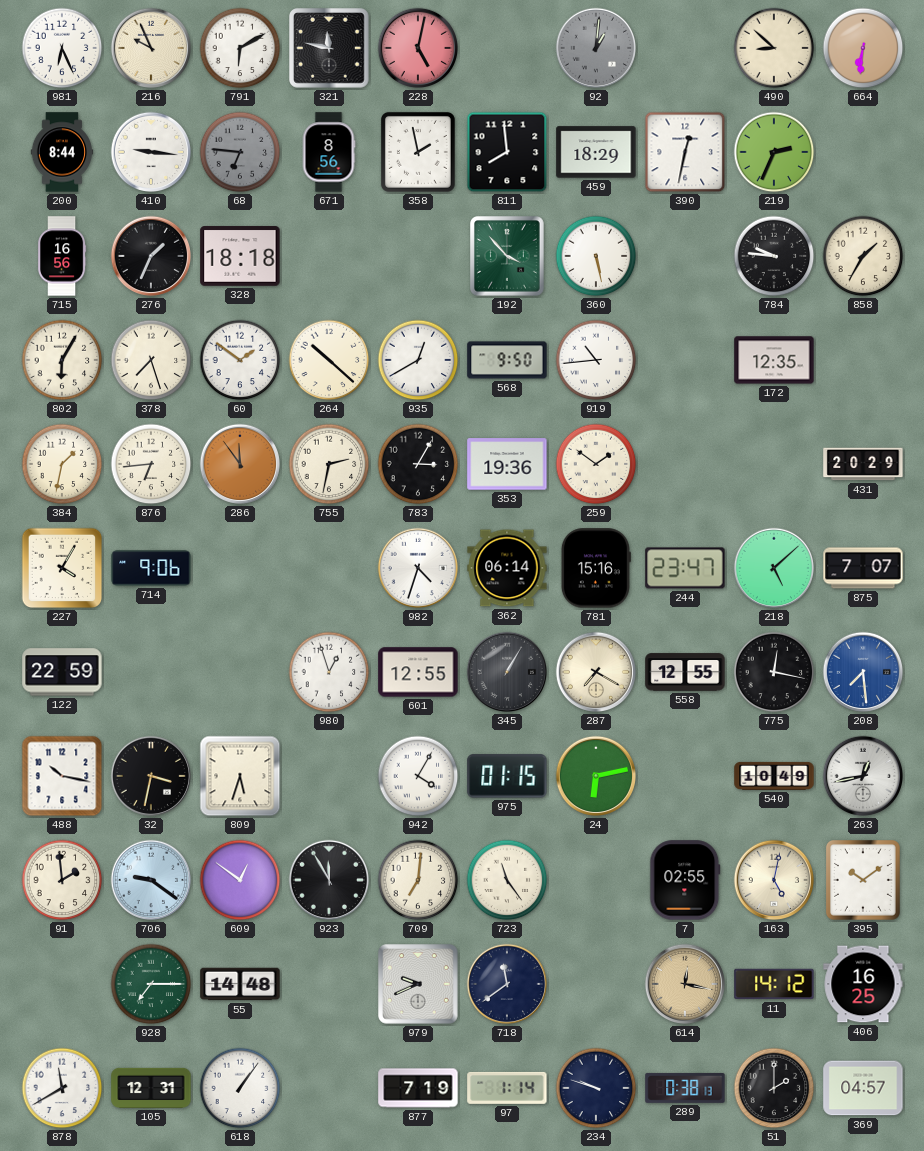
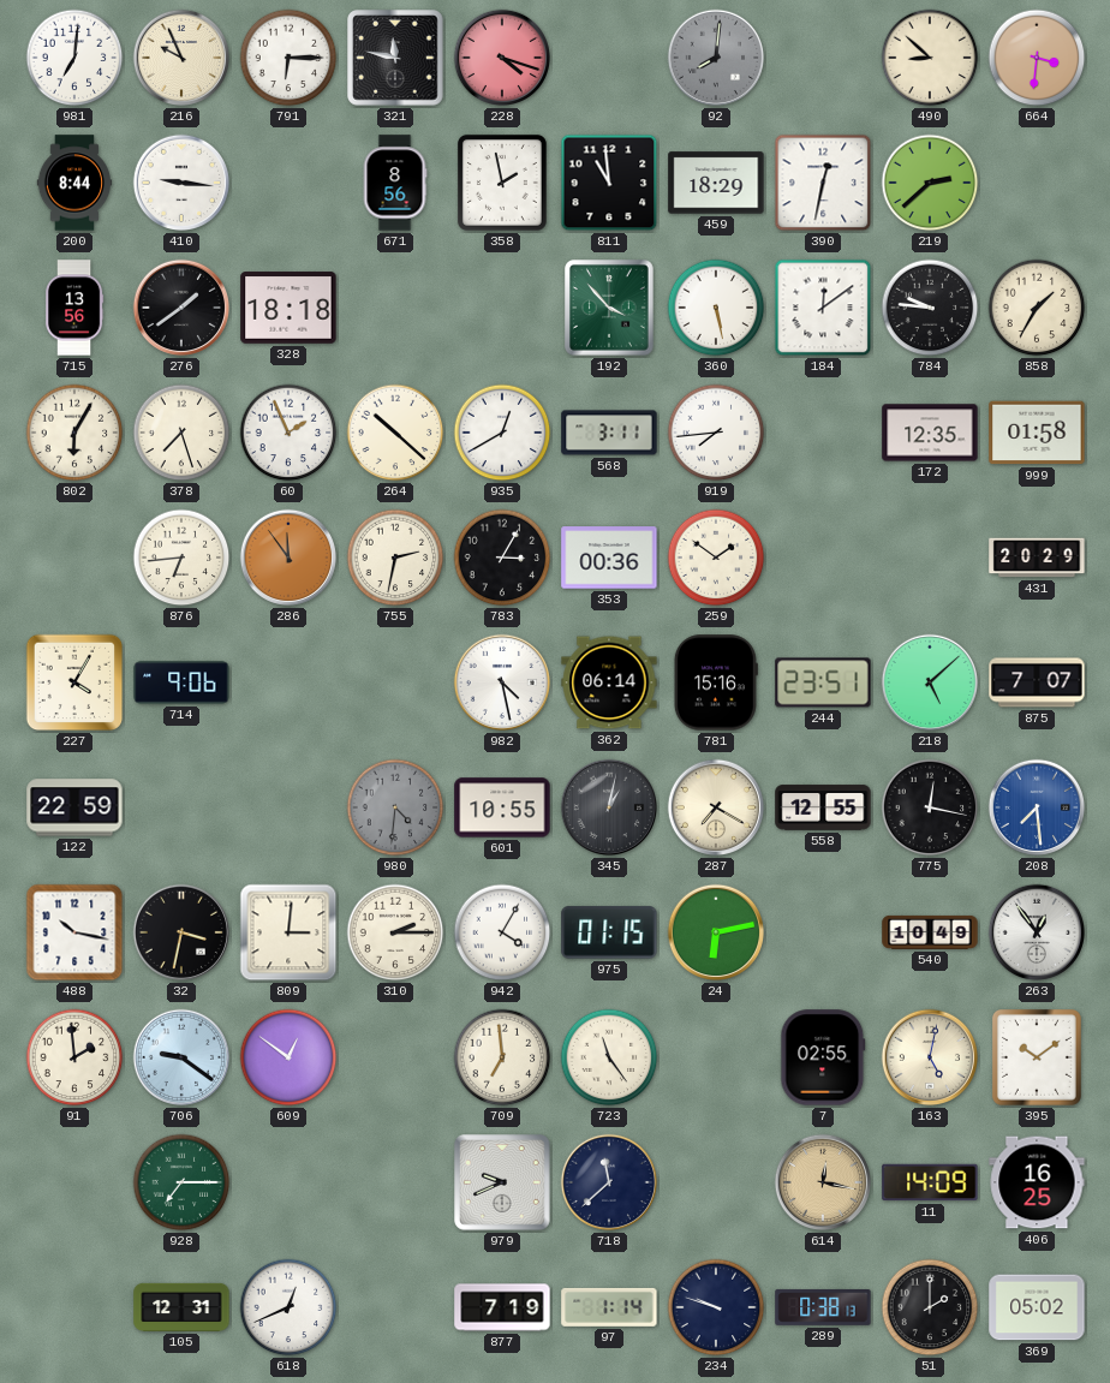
981: 6:26 -> 7:01
791: 6:10 -> 6:15
228: 5:02 -> 4:18
92: 1:01 -> 8:01
664: 6:31 -> 3:31
68: 6:46 -> none
811: 7:59 -> 10:59
219: 2:34 -> 2:38
715: 16:56 -> 13:56
276: 1:34 -> 1:39
184: none -> 12:09
60: 1:51 -> 1:56
568: 9:50 -> 3:11
919: 10:44 -> 7:44
999: none -> 01:58
384: 1:32 -> none
353: 19:36 -> 00:36
982: 4:33 -> 4:28
244: 23:47 -> 23:51
980: 12:57 -> 4:31
980 dial: white -> grey
601: 12:55 -> 10:55
345: 1:05 -> 1:02
809: 5:33 -> 3:01
310: none -> 2:15
263: 12:43 -> 12:54
923: 11:55 -> none
709: 7:01 -> 6:59
55: 14:48 -> none
718: 11:39 -> 11:38
11: 14:12 -> 14:09
878: 11:40 -> none
618: 1:06 -> 12:41
369: 04:57 -> 05:02
